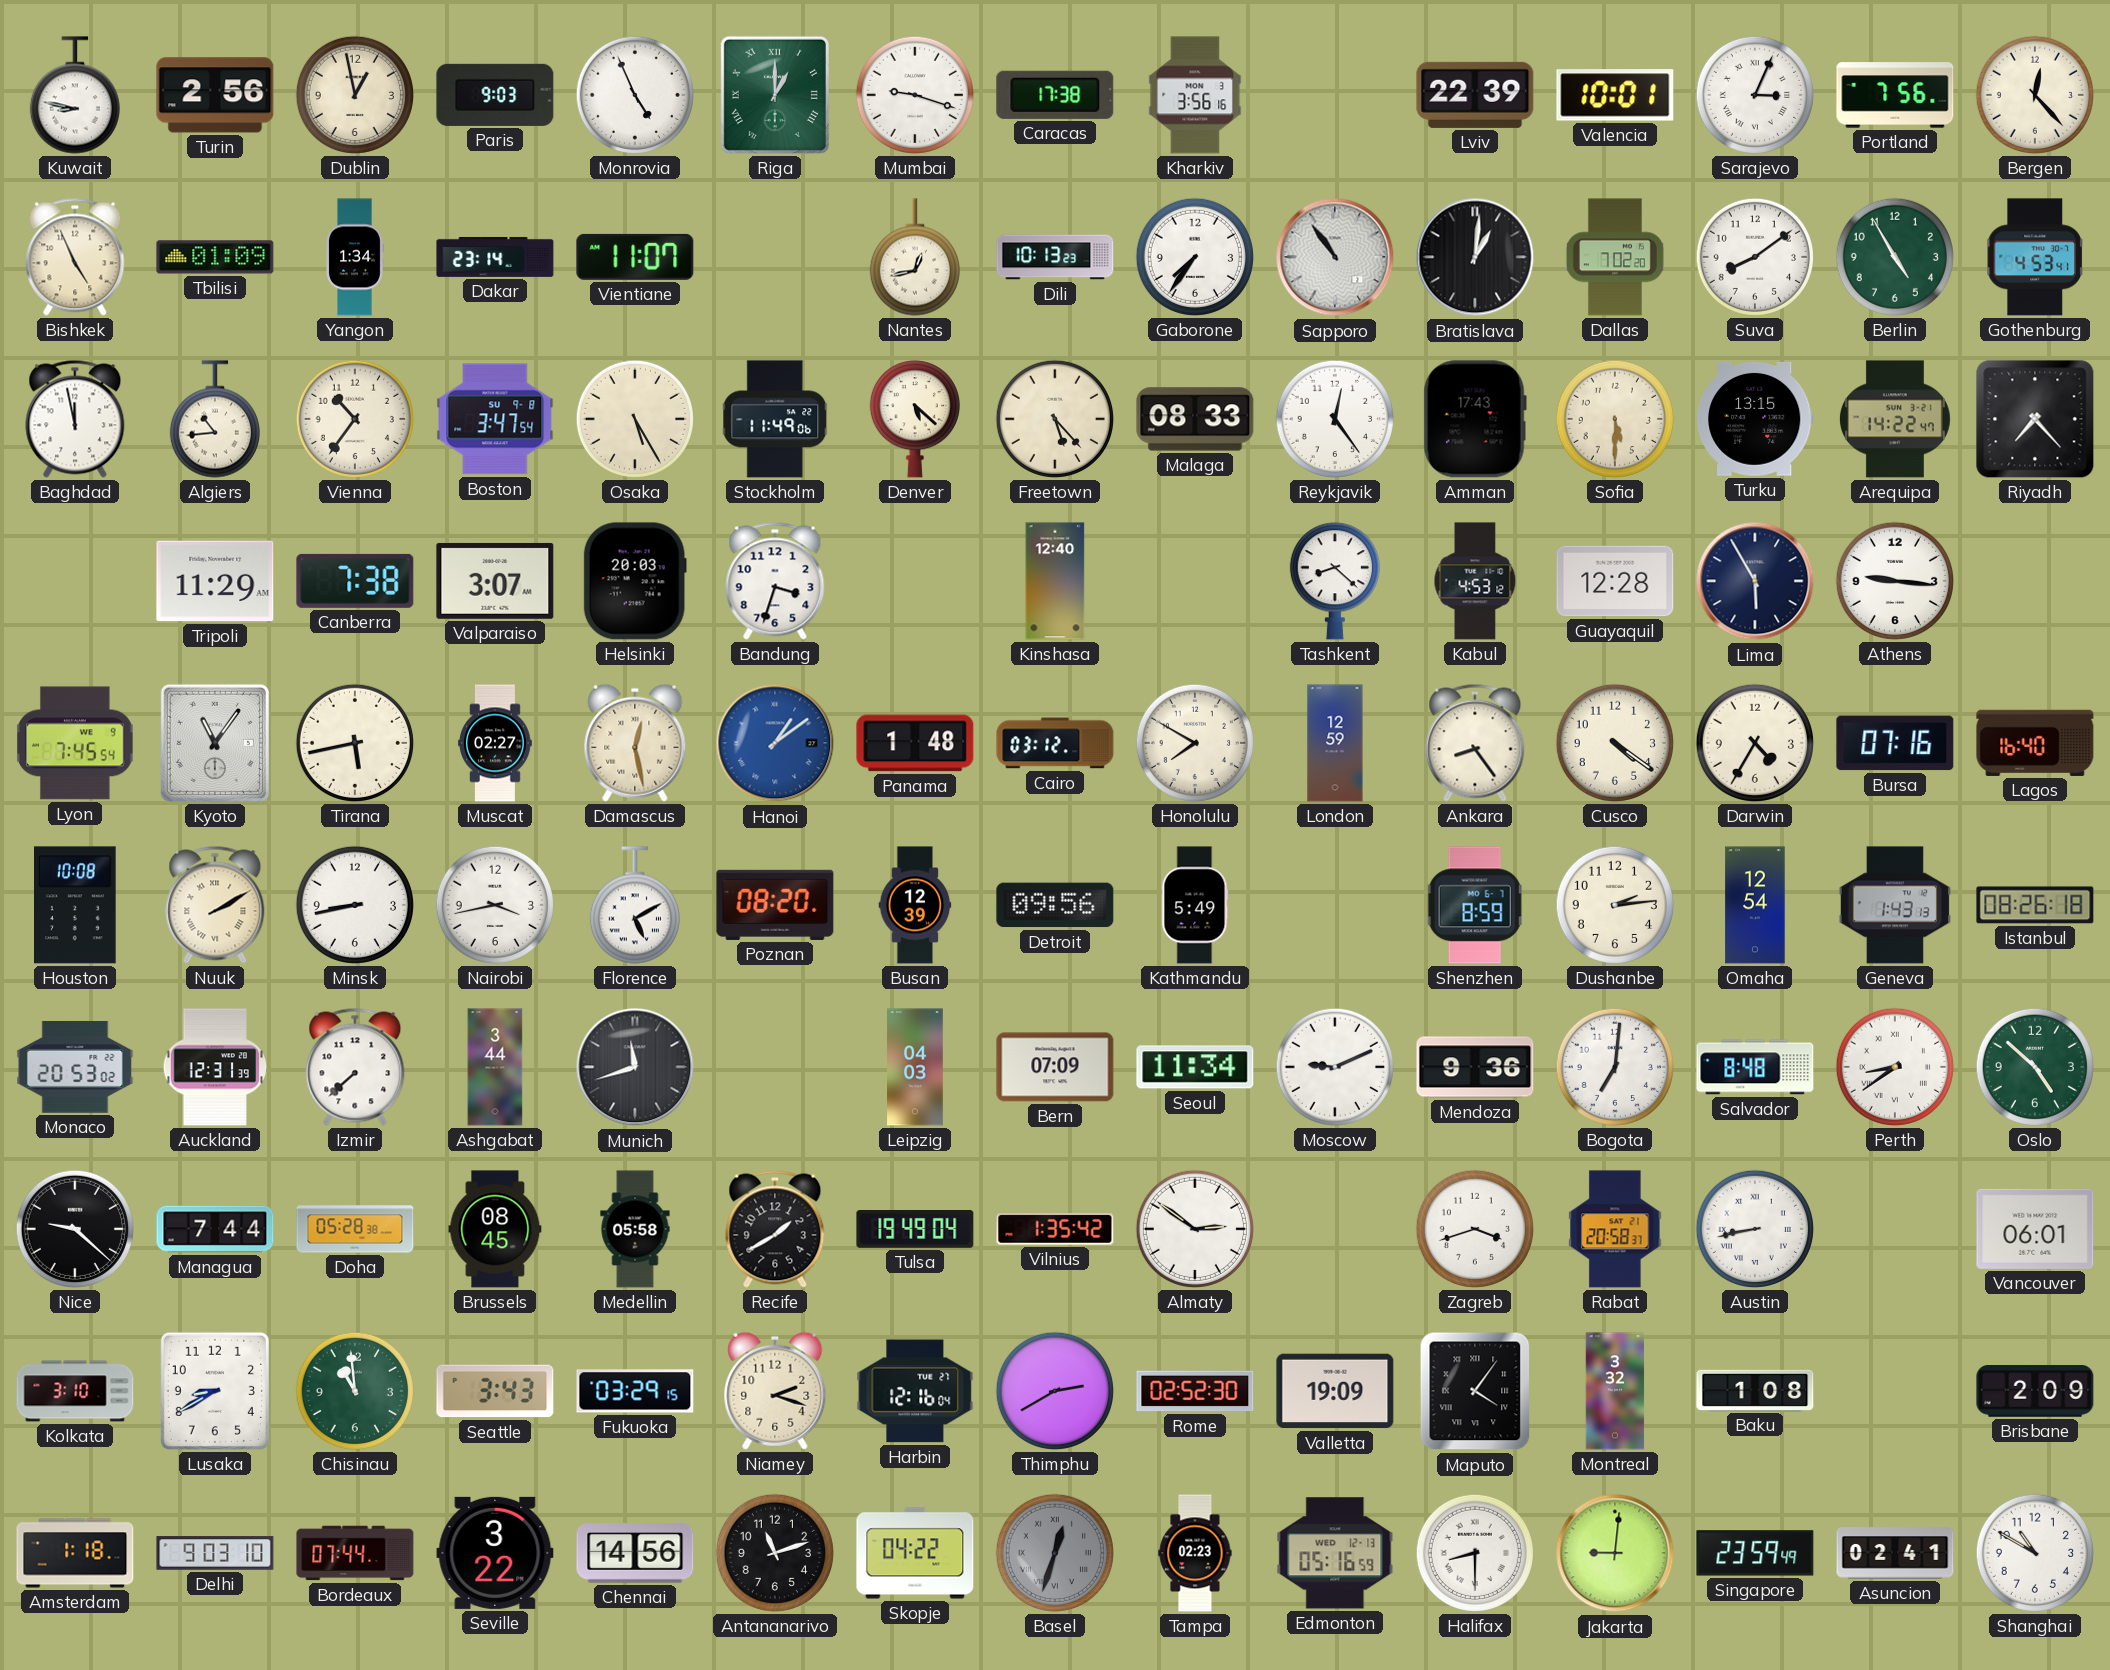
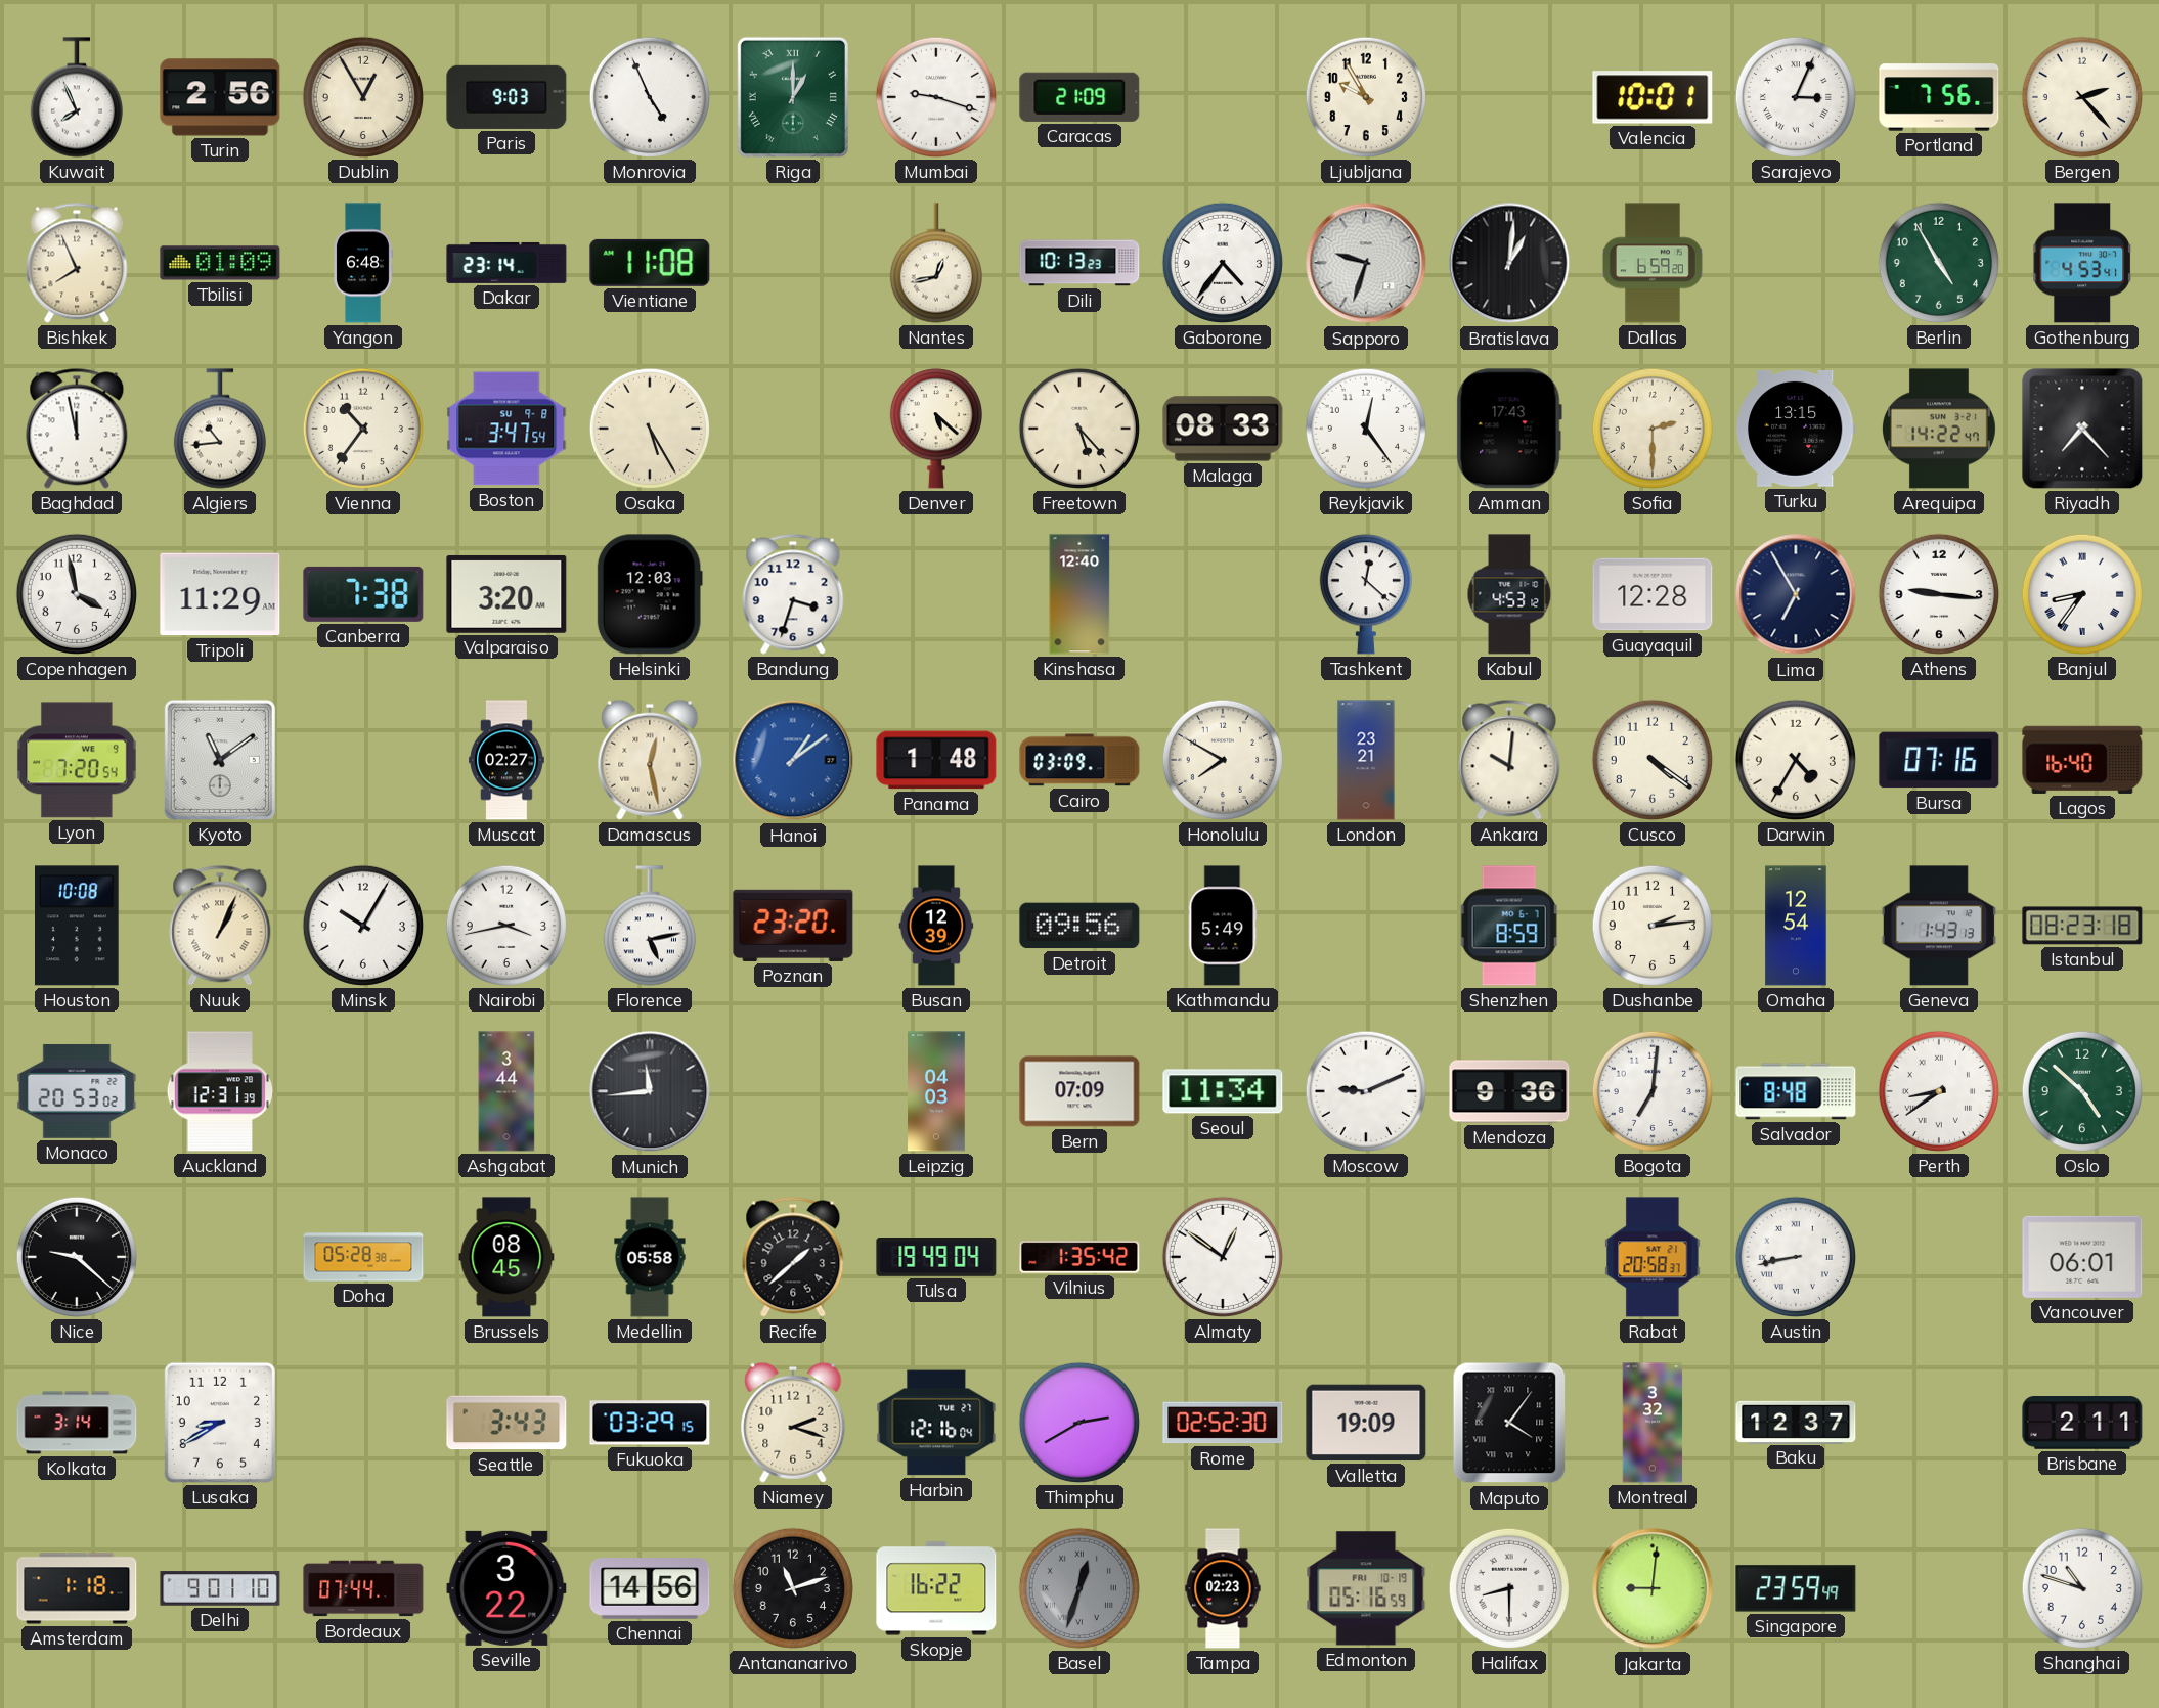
Kuwait: 8:47 -> 7:56
Dublin: 12:58 -> 12:55
Caracas: 17:38 -> 21:09
Kharkiv: 3:56 -> none
Ljubljana: none -> 9:55
Lviv: 22:39 -> none
Bergen: 12:23 -> 2:23
Bishkek: 4:56 -> 7:56
Yangon: 1:34 -> 6:48
Vientiane: 11:07 -> 11:08
Gaborone: 7:36 -> 4:36
Sapporo: 10:54 -> 9:33
Dallas: 7:02 -> 6:59
Suva: 8:09 -> none
Stockholm: 11:49 -> none
Sofia: 5:30 -> 2:30
Copenhagen: none -> 3:58
Valparaiso: 3:07 -> 3:20
Helsinki: 20:03 -> 12:03
Tashkent: 8:22 -> 12:22
Lima: 5:55 -> 6:55
Banjul: none -> 8:36
Lyon: 7:45 -> 7:20
Kyoto: 11:06 -> 11:09
Tirana: 5:43 -> none
Cairo: 03:12 -> 03:09
London: 12:59 -> 23:21
Ankara: 8:24 -> 10:01
Nuuk: 2:10 -> 1:04
Minsk: 8:43 -> 10:05
Florence: 5:10 -> 5:13
Poznan: 08:20 -> 23:20
Istanbul: 08:26 -> 08:23
Izmir: 7:38 -> none
Munich: 11:42 -> 11:44
Managua: 7:44 -> none
Recife: 1:40 -> 1:38
Almaty: 2:51 -> 12:51
Zagreb: 3:42 -> none
Kolkata: 3:10 -> 3:14
Chisinau: 10:59 -> none
Baku: 1:08 -> 12:37
Brisbane: 2:09 -> 2:11
Delhi: 9:03 -> 9:01
Skopje: 04:22 -> 16:22
Edmonton date: WED 12-13 -> FRI 10-19
Asuncion: 02:41 -> none
Shanghai: 10:50 -> 10:48
